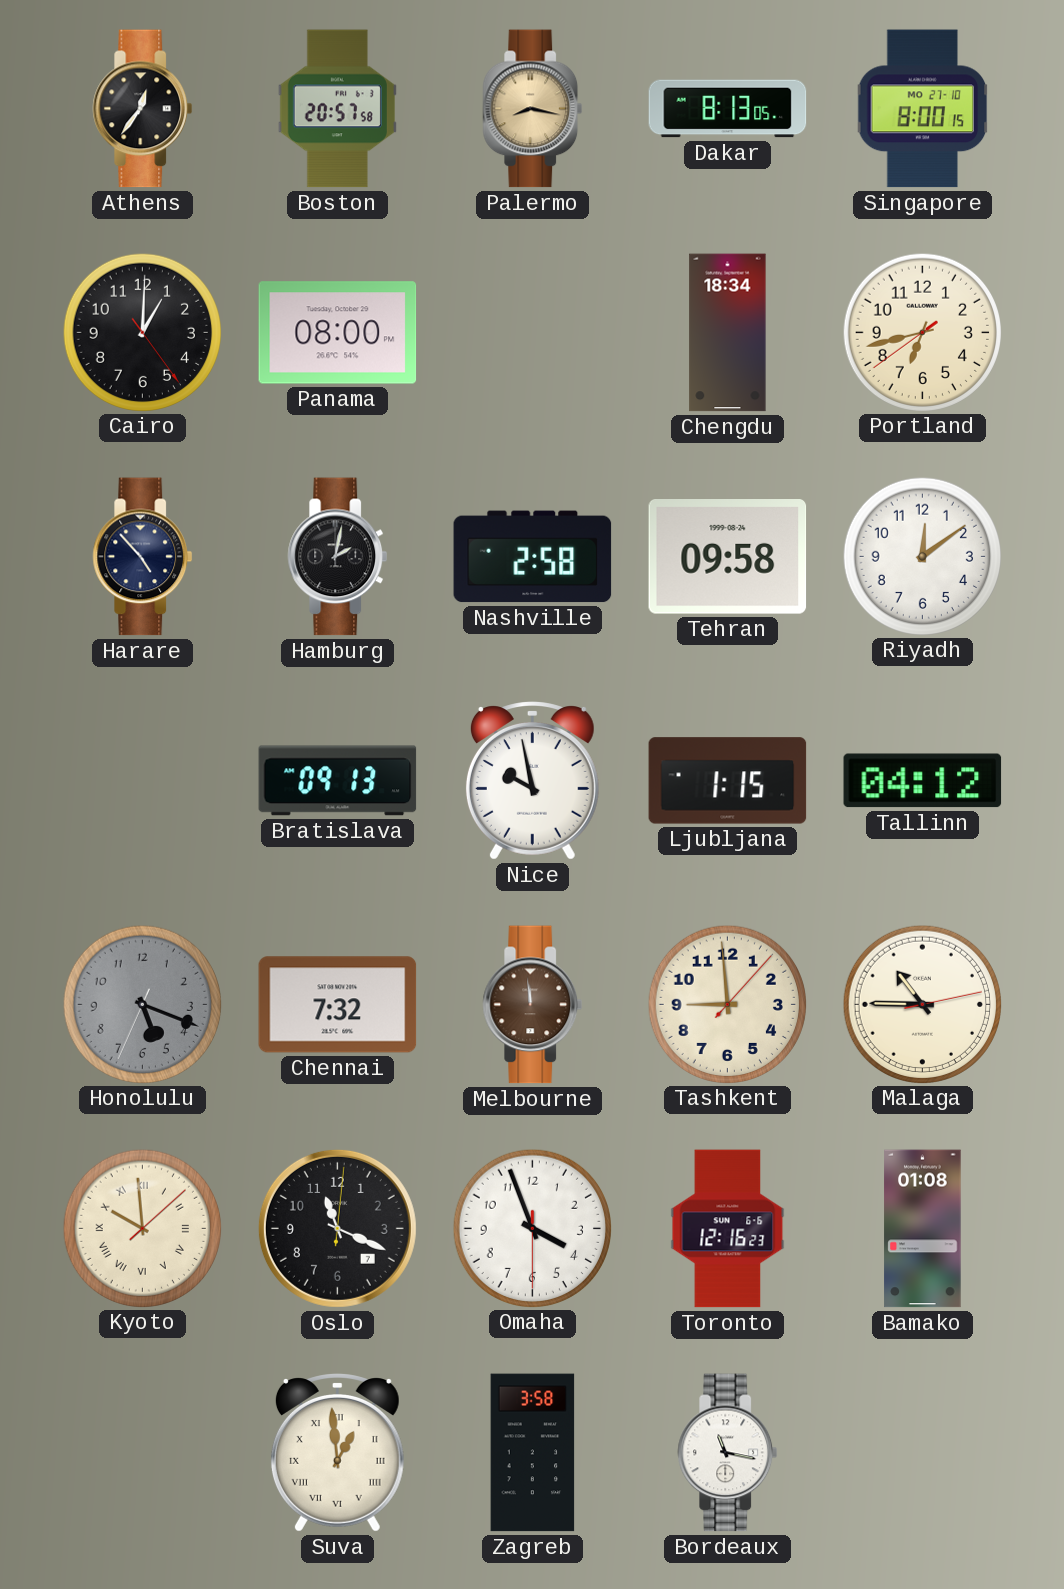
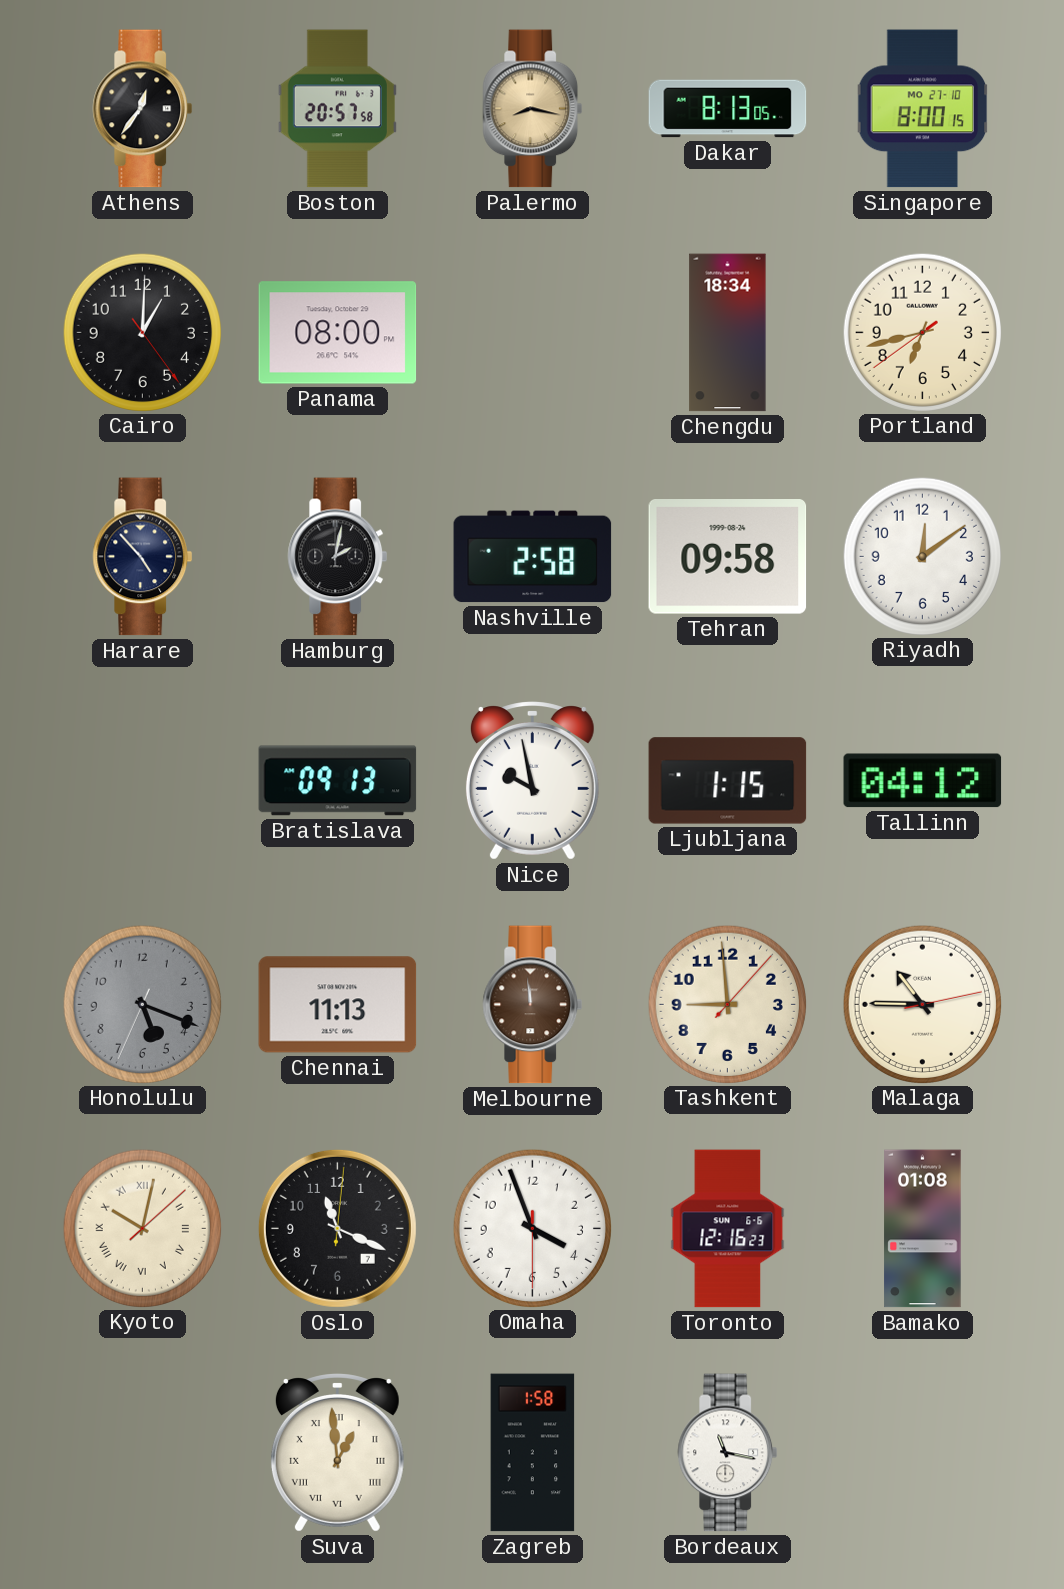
Chennai: 7:32 -> 11:13
Kyoto: 9:59 -> 10:02
Zagreb: 3:58 -> 1:58
